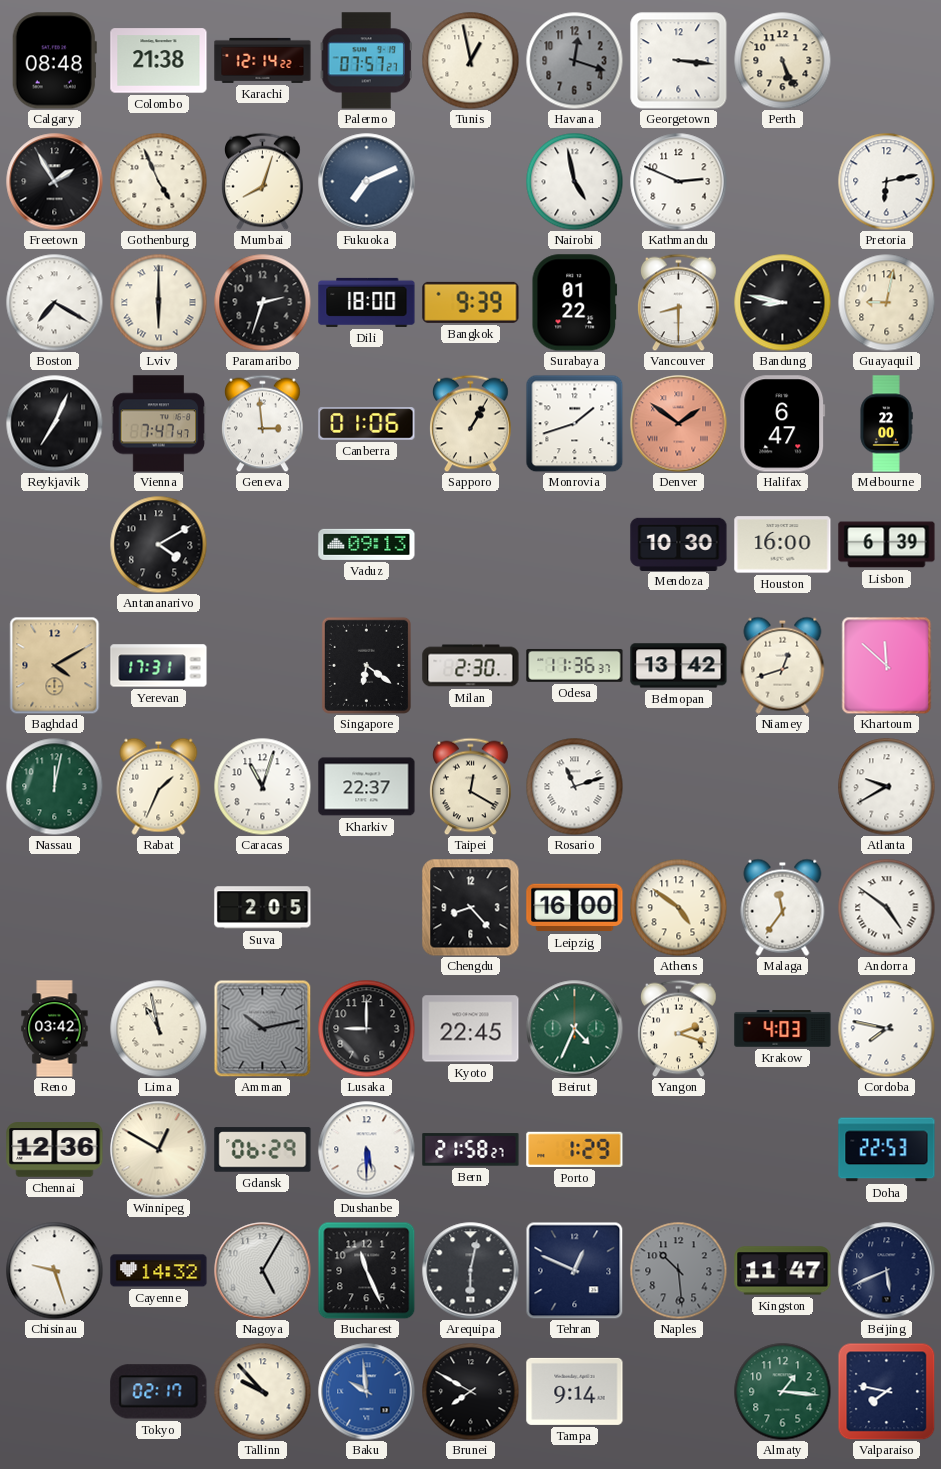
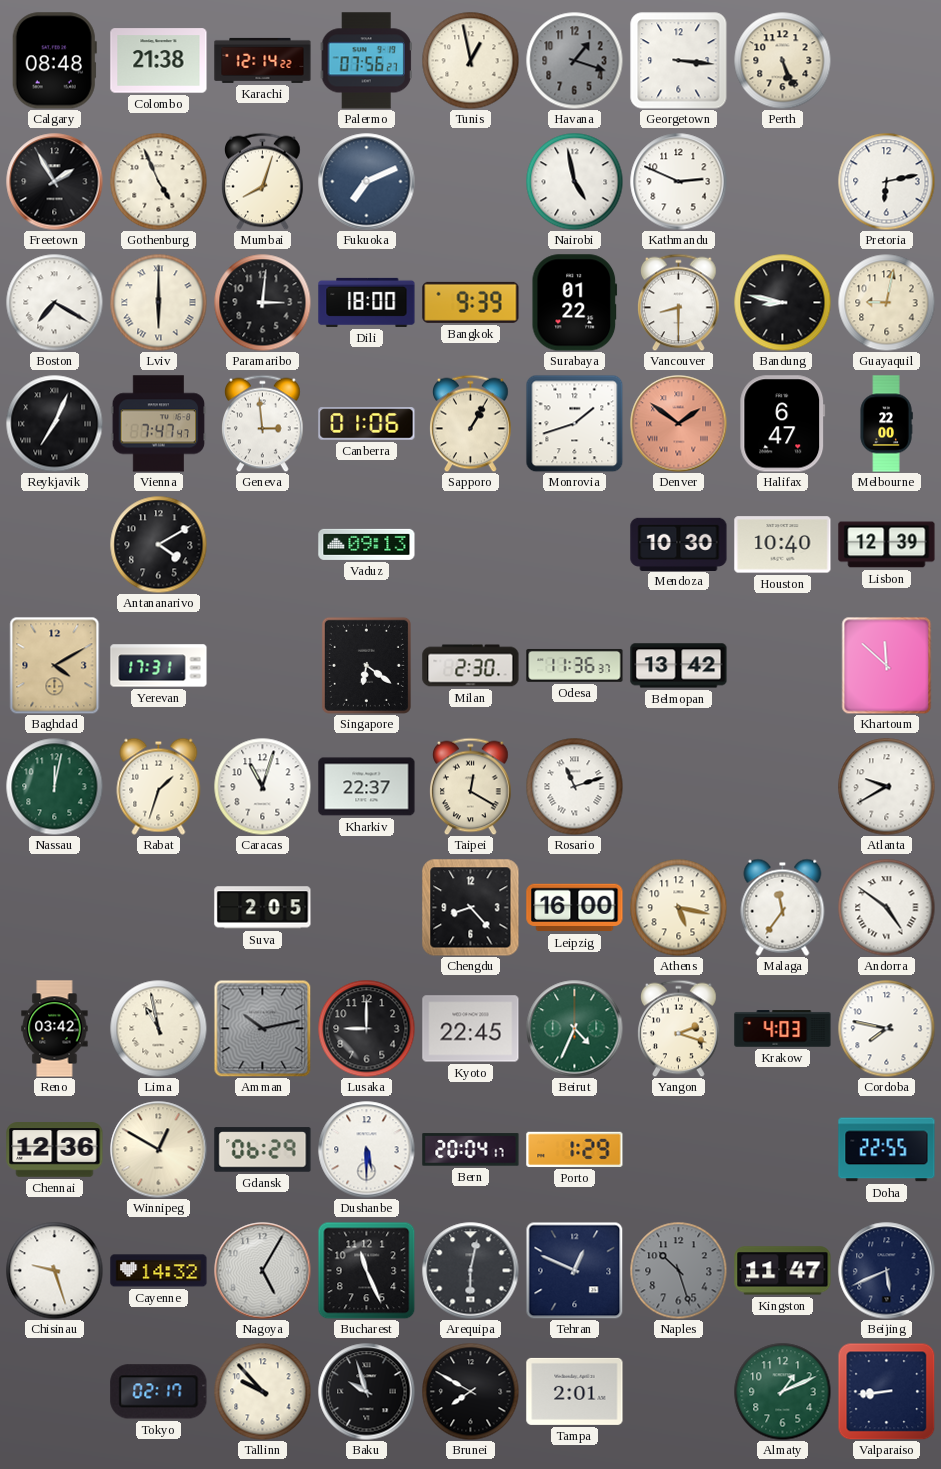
Palermo: 07:57 -> 07:56
Havana: 12:18 -> 1:18
Paramaribo: 2:33 -> 3:01
Houston: 16:00 -> 10:40
Lisbon: 6:39 -> 12:39
Niamey: 12:42 -> none
Rabat: 1:34 -> 1:33
Athens: 4:51 -> 5:17
Bern: 21:58 -> 20:04
Doha: 22:53 -> 22:55
Naples: 10:29 -> 10:27
Baku: 9:59 -> 9:57
Baku dial: blue -> black
Tampa: 9:14 -> 2:01
Almaty: 1:16 -> 1:11
Valparaiso: 7:47 -> 8:44
